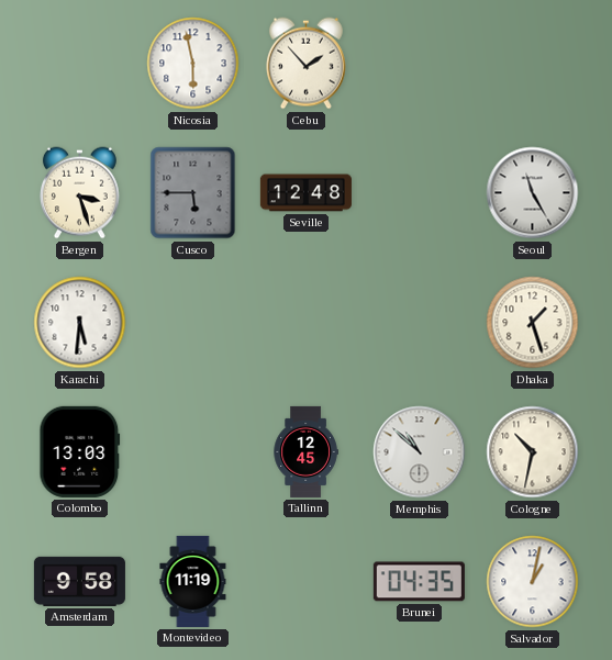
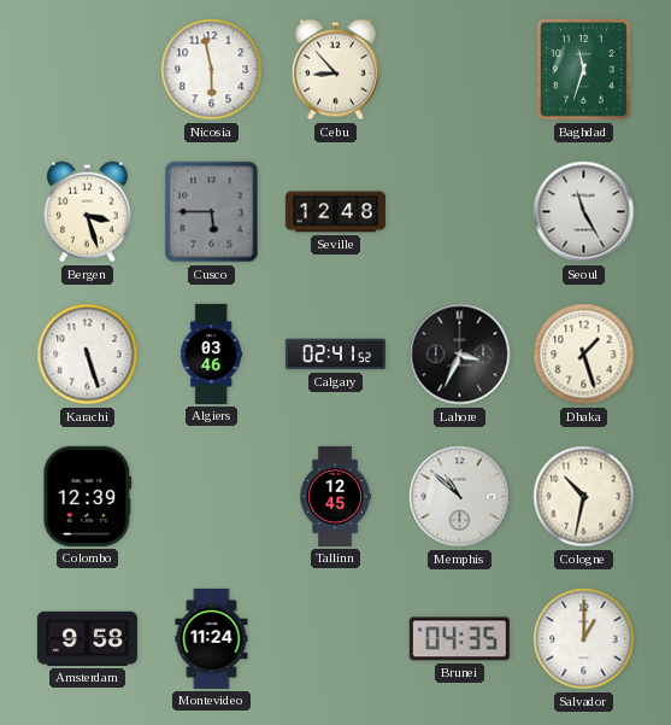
Cebu: 1:53 -> 8:53
Baghdad: none -> 11:33
Karachi: 5:31 -> 5:27
Algiers: none -> 03:46
Calgary: none -> 02:41
Lahore: none -> 3:34
Colombo: 13:03 -> 12:39
Montevideo: 11:19 -> 11:24
Salvador: 1:02 -> 1:00
